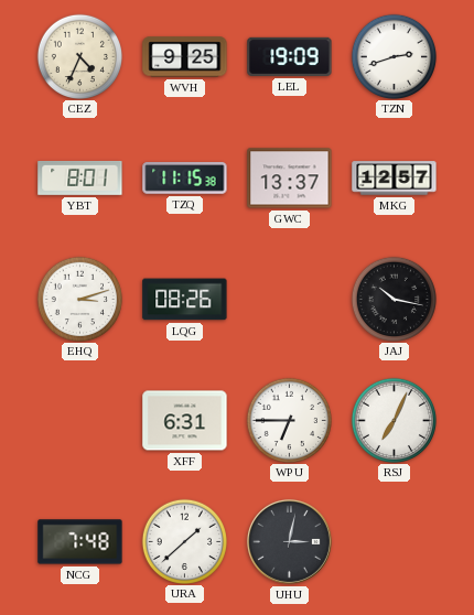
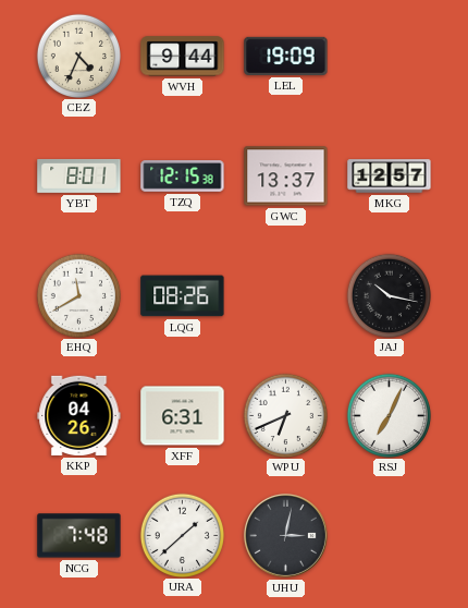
WVH: 9:25 -> 9:44
TZN: 2:42 -> none
TZQ: 11:15 -> 12:15
EHQ: 3:12 -> 11:40
KKP: none -> 04:26
WPU: 6:45 -> 6:41
